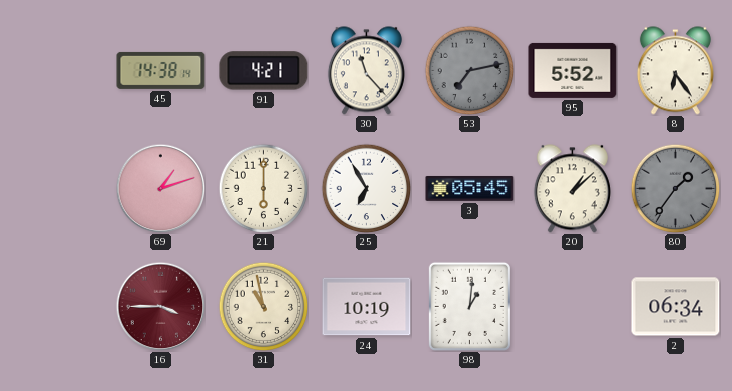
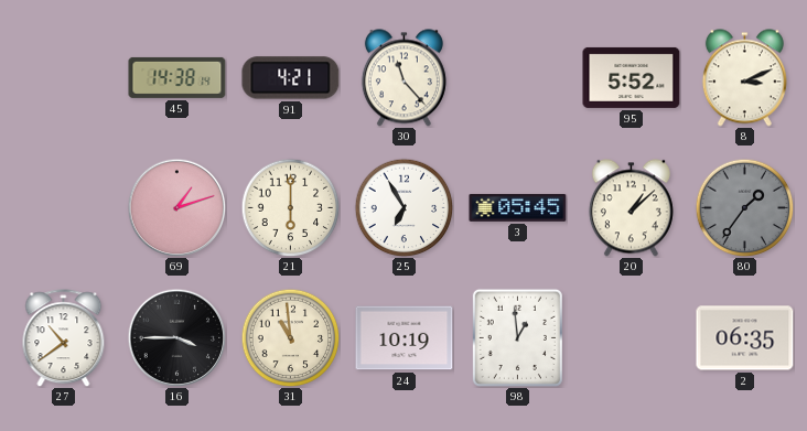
53: 7:13 -> none
8: 6:24 -> 3:11
27: none -> 10:39
16 dial: burgundy -> black
31: 10:58 -> 10:59
98: 1:01 -> 12:59
2: 06:34 -> 06:35
